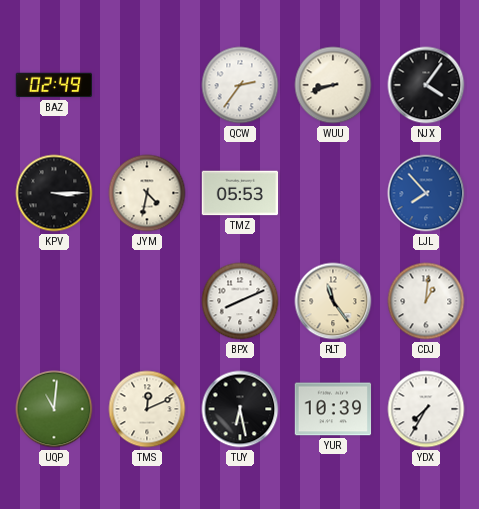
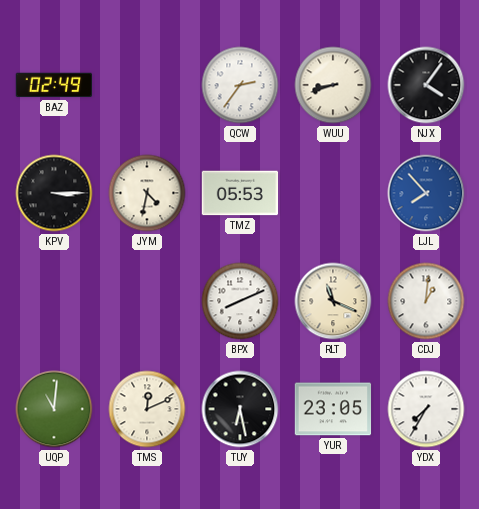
RLT: 11:24 -> 11:19
YUR: 10:39 -> 23:05
